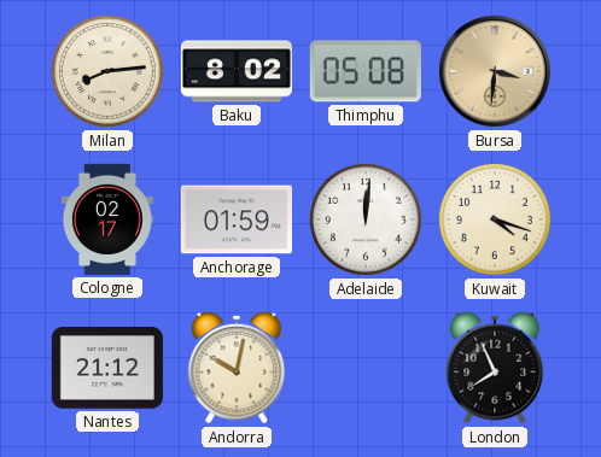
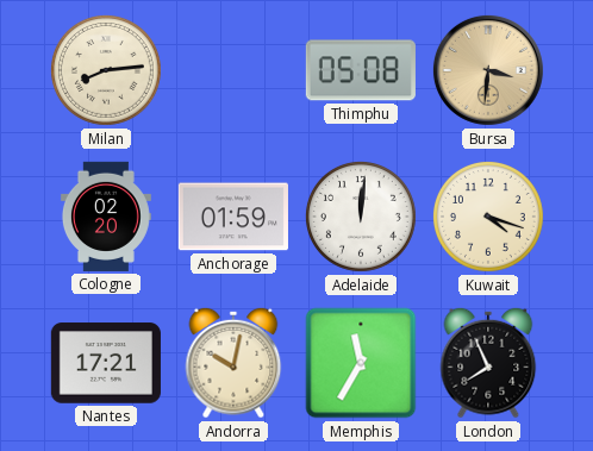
Baku: 8:02 -> none
Cologne: 02:17 -> 02:20
Nantes: 21:12 -> 17:21
Memphis: none -> 11:35
